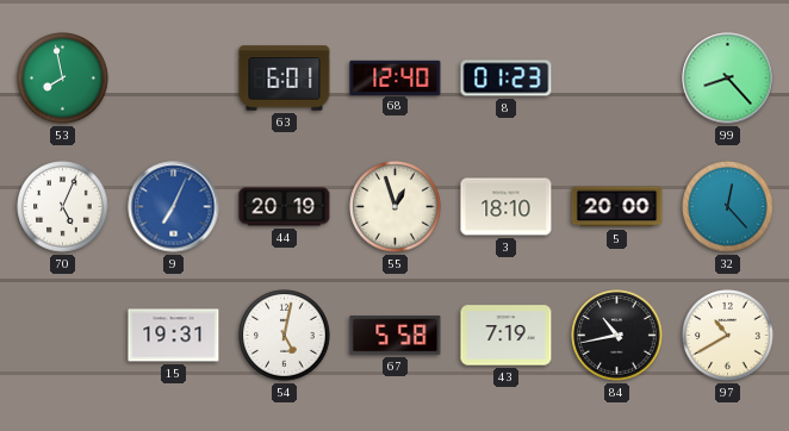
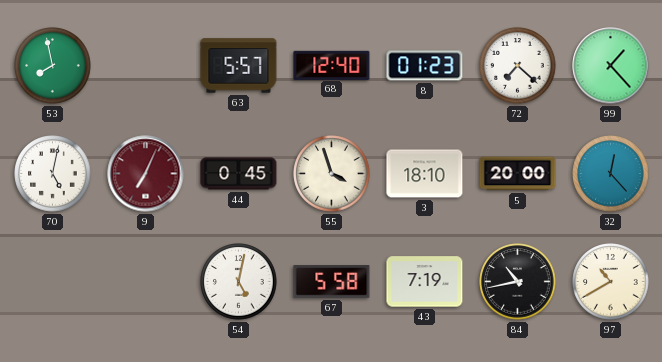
63: 6:01 -> 5:57
72: none -> 7:22
99: 8:23 -> 1:23
70: 5:04 -> 5:02
9 dial: blue -> burgundy
44: 20:19 -> 0:45
55: 12:57 -> 3:57
15: 19:31 -> none
